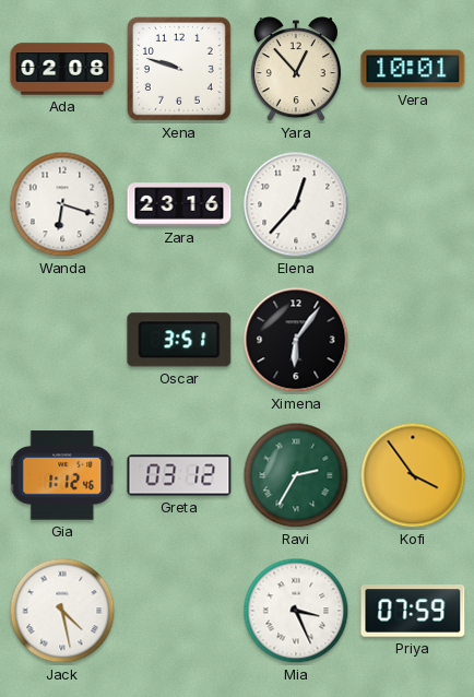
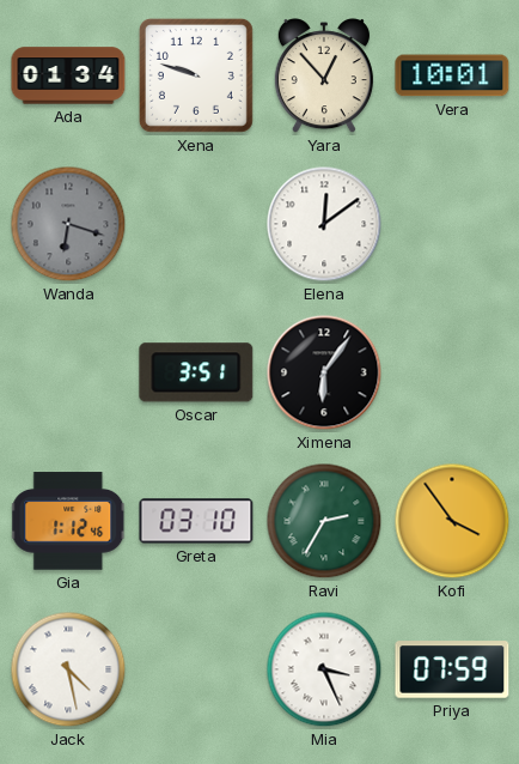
Ada: 02:08 -> 01:34
Wanda dial: white -> grey
Zara: 23:16 -> none
Elena: 12:37 -> 12:09
Greta: 03:12 -> 03:10
